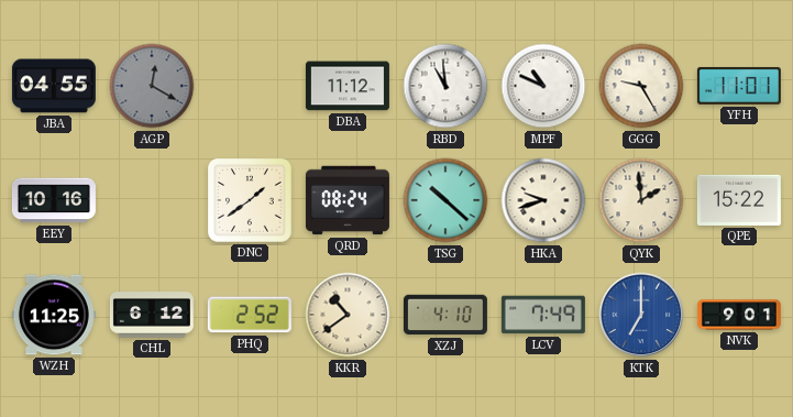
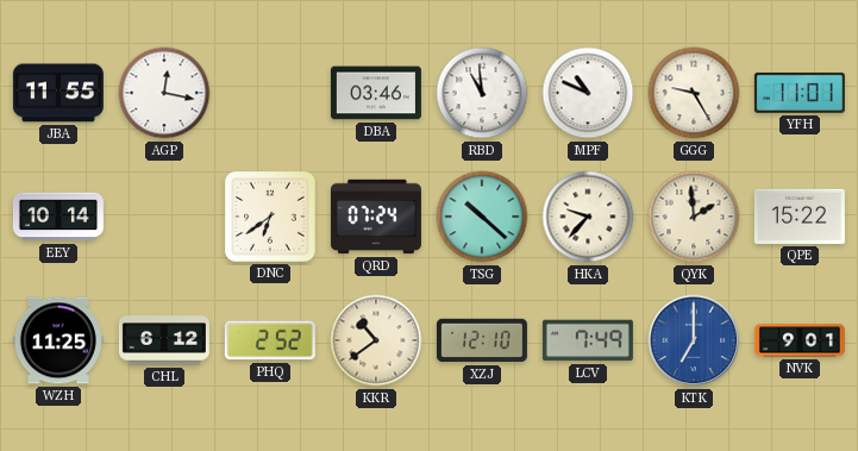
JBA: 04:55 -> 11:55
AGP: 12:20 -> 12:17
AGP dial: grey -> white
DBA: 11:12 -> 03:46
EEY: 10:16 -> 10:14
DNC: 1:39 -> 6:39
QRD: 08:24 -> 07:24
HKA: 9:42 -> 9:37
XZJ: 4:10 -> 12:10
